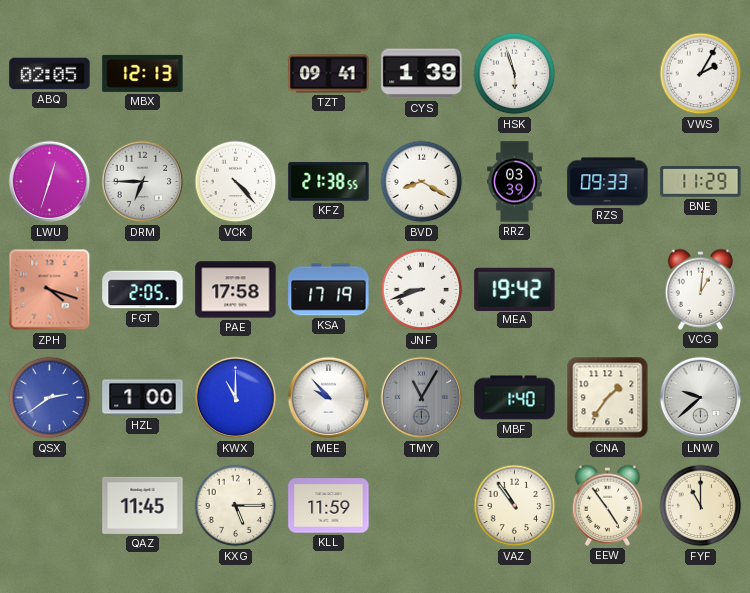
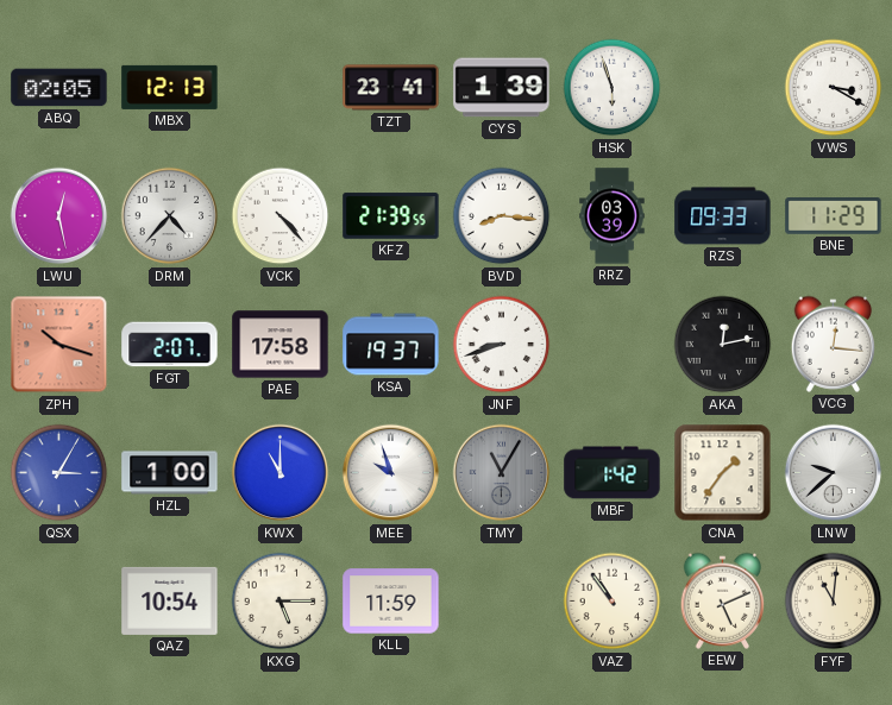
TZT: 09:41 -> 23:41
VWS: 2:05 -> 3:20
LWU: 12:33 -> 12:28
DRM: 6:45 -> 4:37
KFZ: 21:38 -> 21:39
BVD: 8:20 -> 8:16
ZPH: 4:18 -> 10:18
FGT: 2:05 -> 2:07
KSA: 17:19 -> 19:37
MEA: 19:42 -> none
AKA: none -> 12:13
VCG: 1:01 -> 12:16
QSX: 2:39 -> 3:05
MEE: 9:53 -> 9:57
MBF: 1:40 -> 1:42
QAZ: 11:45 -> 10:54
EEW: 4:54 -> 5:11
FYF: 11:00 -> 11:01
